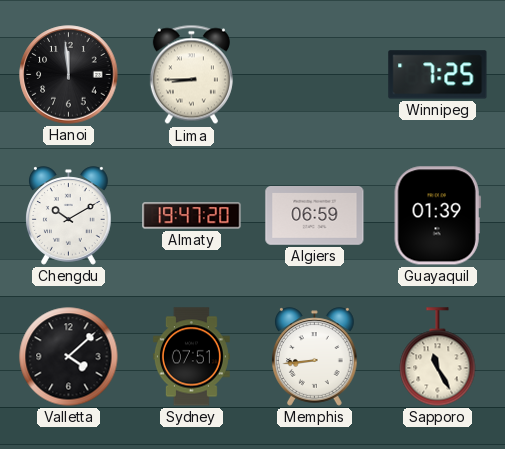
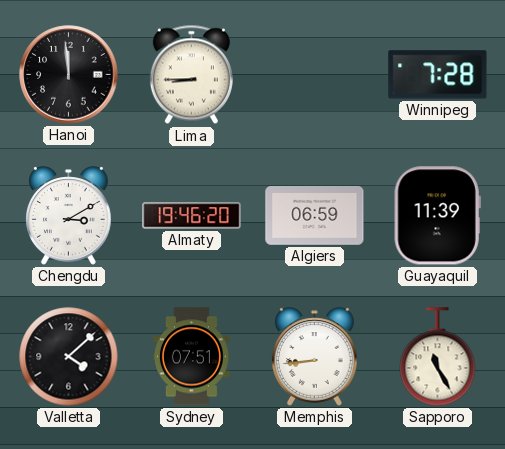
Winnipeg: 7:25 -> 7:28
Chengdu: 10:10 -> 3:10
Almaty: 19:47 -> 19:46
Guayaquil: 01:39 -> 11:39
